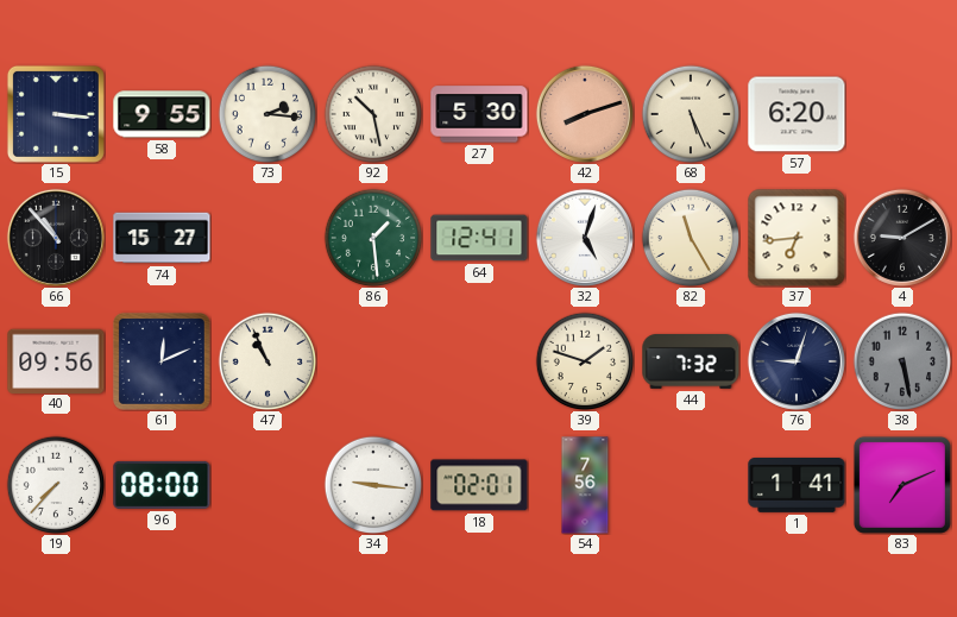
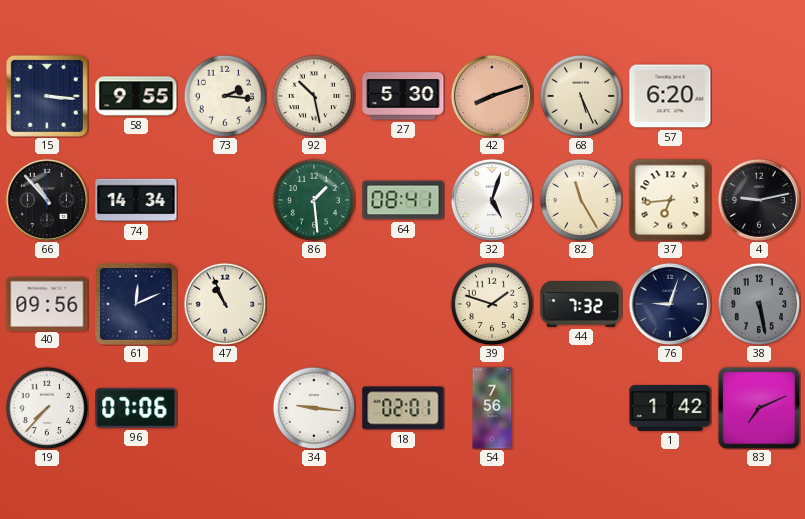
74: 15:27 -> 14:34
64: 12:41 -> 08:41
4: 9:10 -> 9:13
96: 08:00 -> 07:06
1: 1:41 -> 1:42
